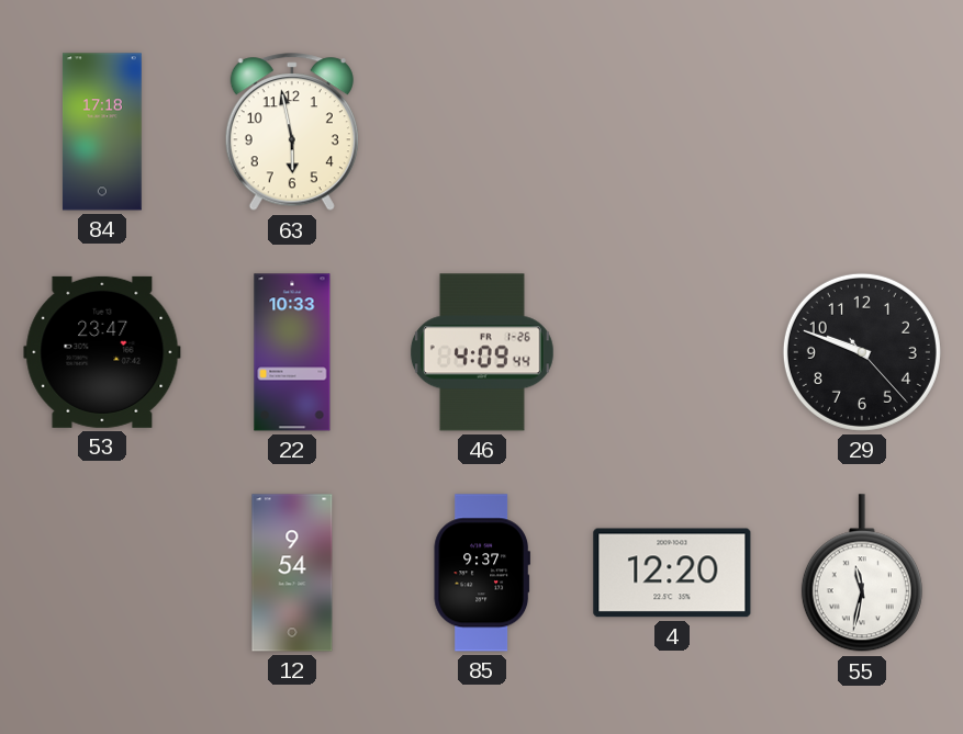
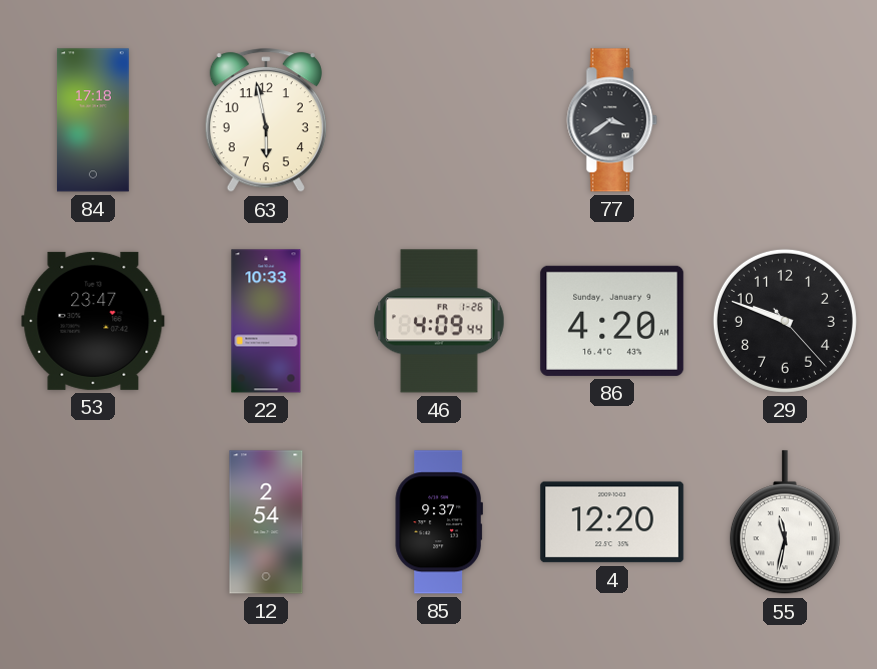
77: none -> 3:39
86: none -> 4:20
12: 9:54 -> 2:54
